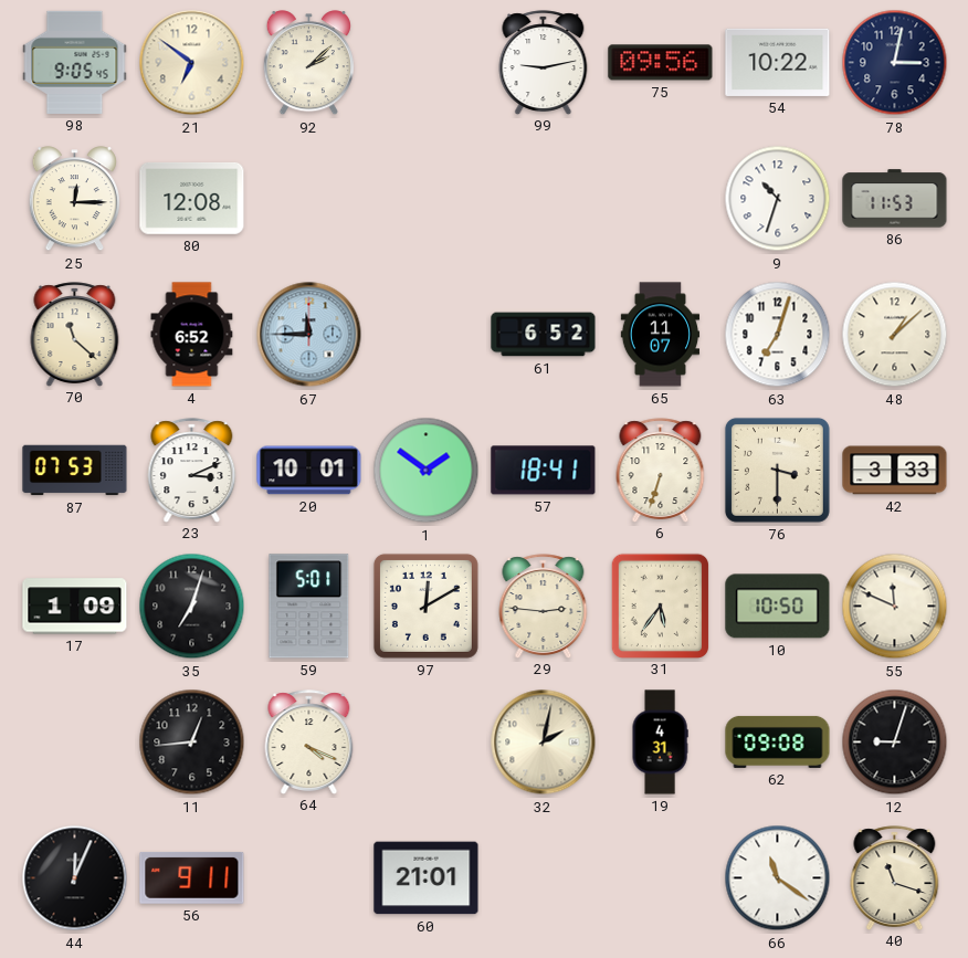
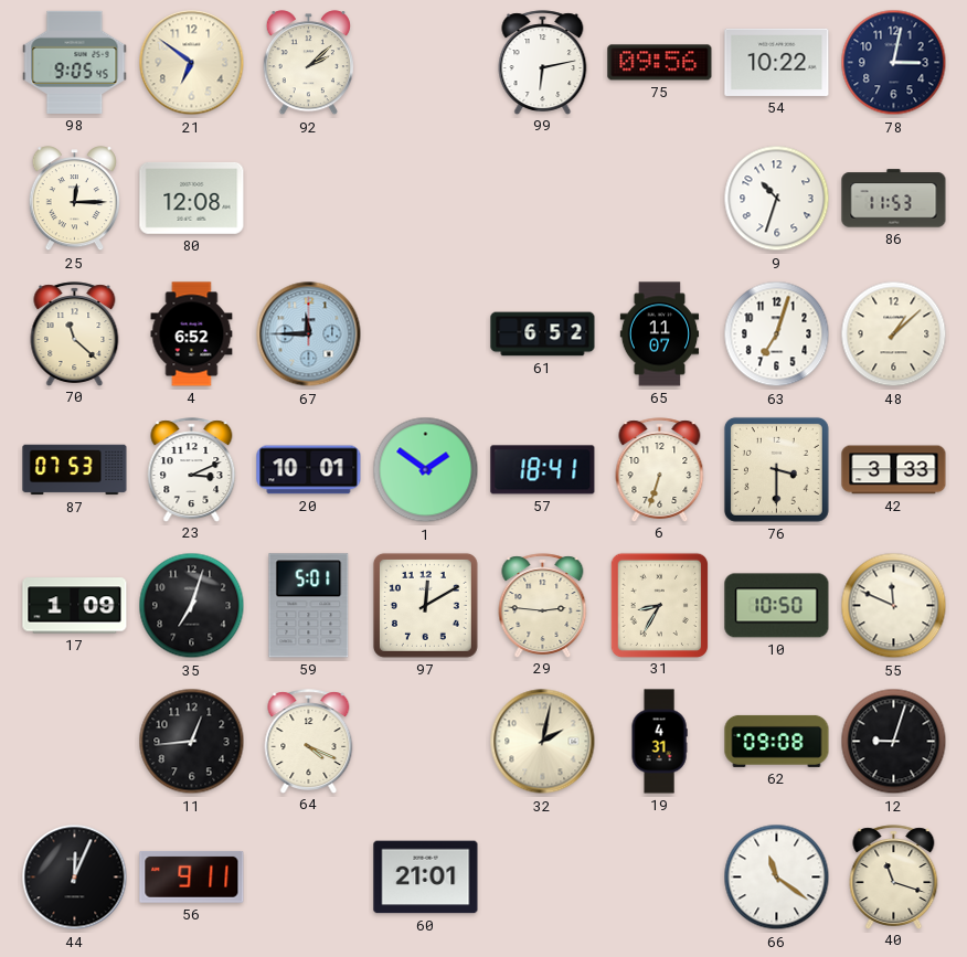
99: 9:13 -> 6:13
31: 5:36 -> 8:35
